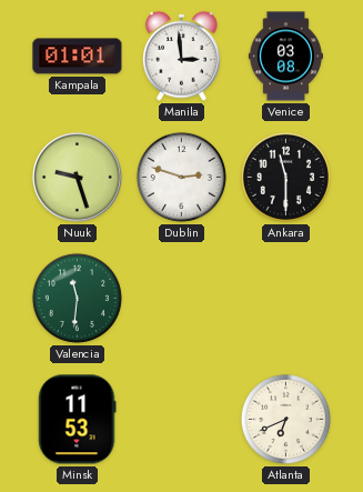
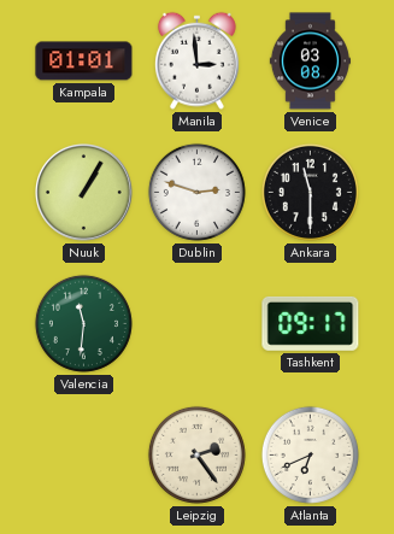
Nuuk: 9:27 -> 1:05
Tashkent: none -> 09:17
Minsk: 11:53 -> none
Leipzig: none -> 2:24
